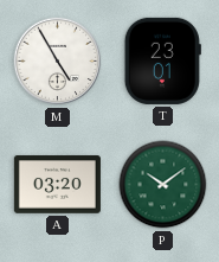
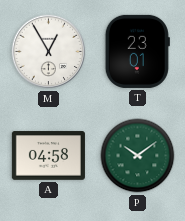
M: 4:55 -> 12:55
A: 03:20 -> 04:58
